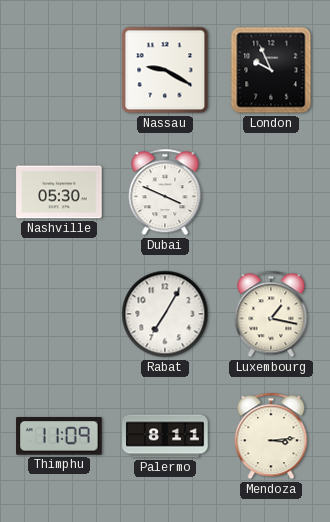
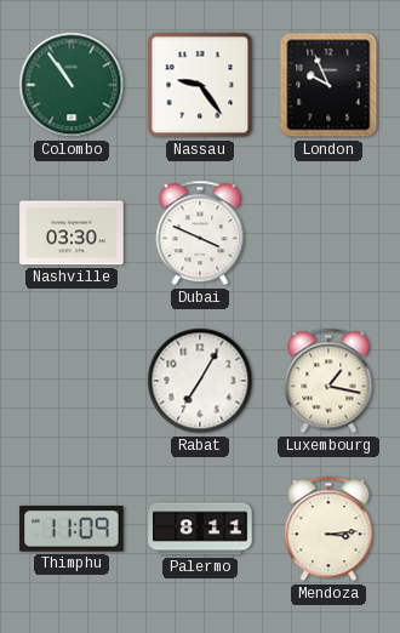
Colombo: none -> 10:54
Nassau: 9:20 -> 9:24
Nashville: 05:30 -> 03:30
